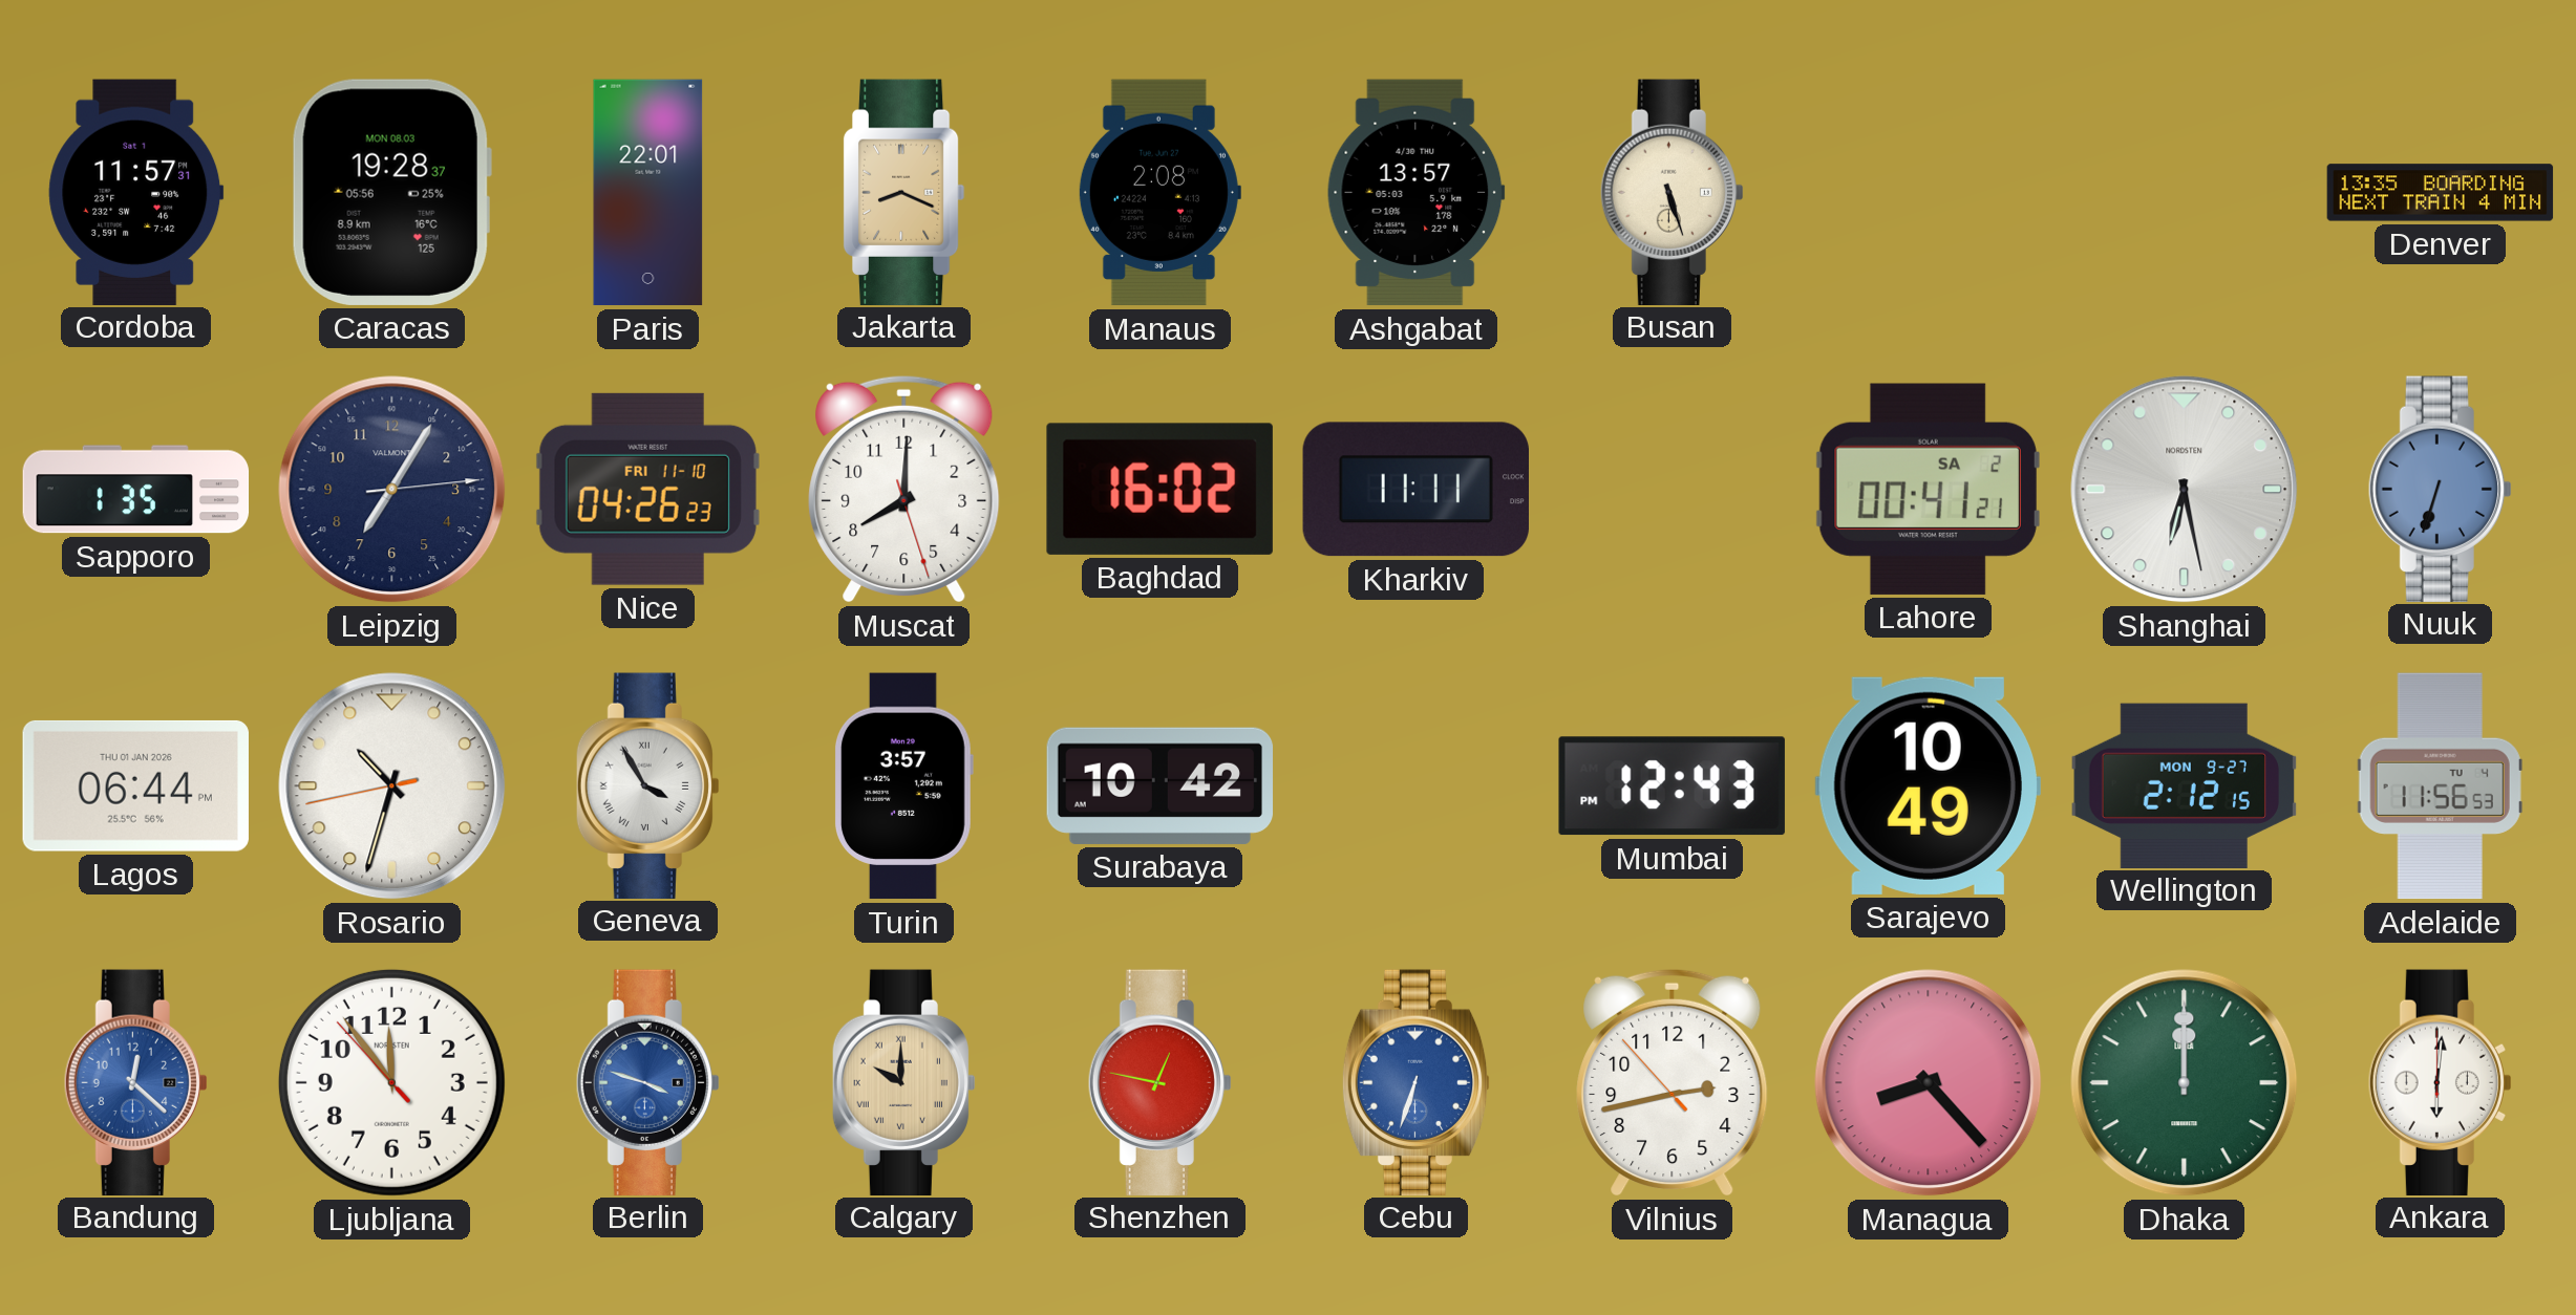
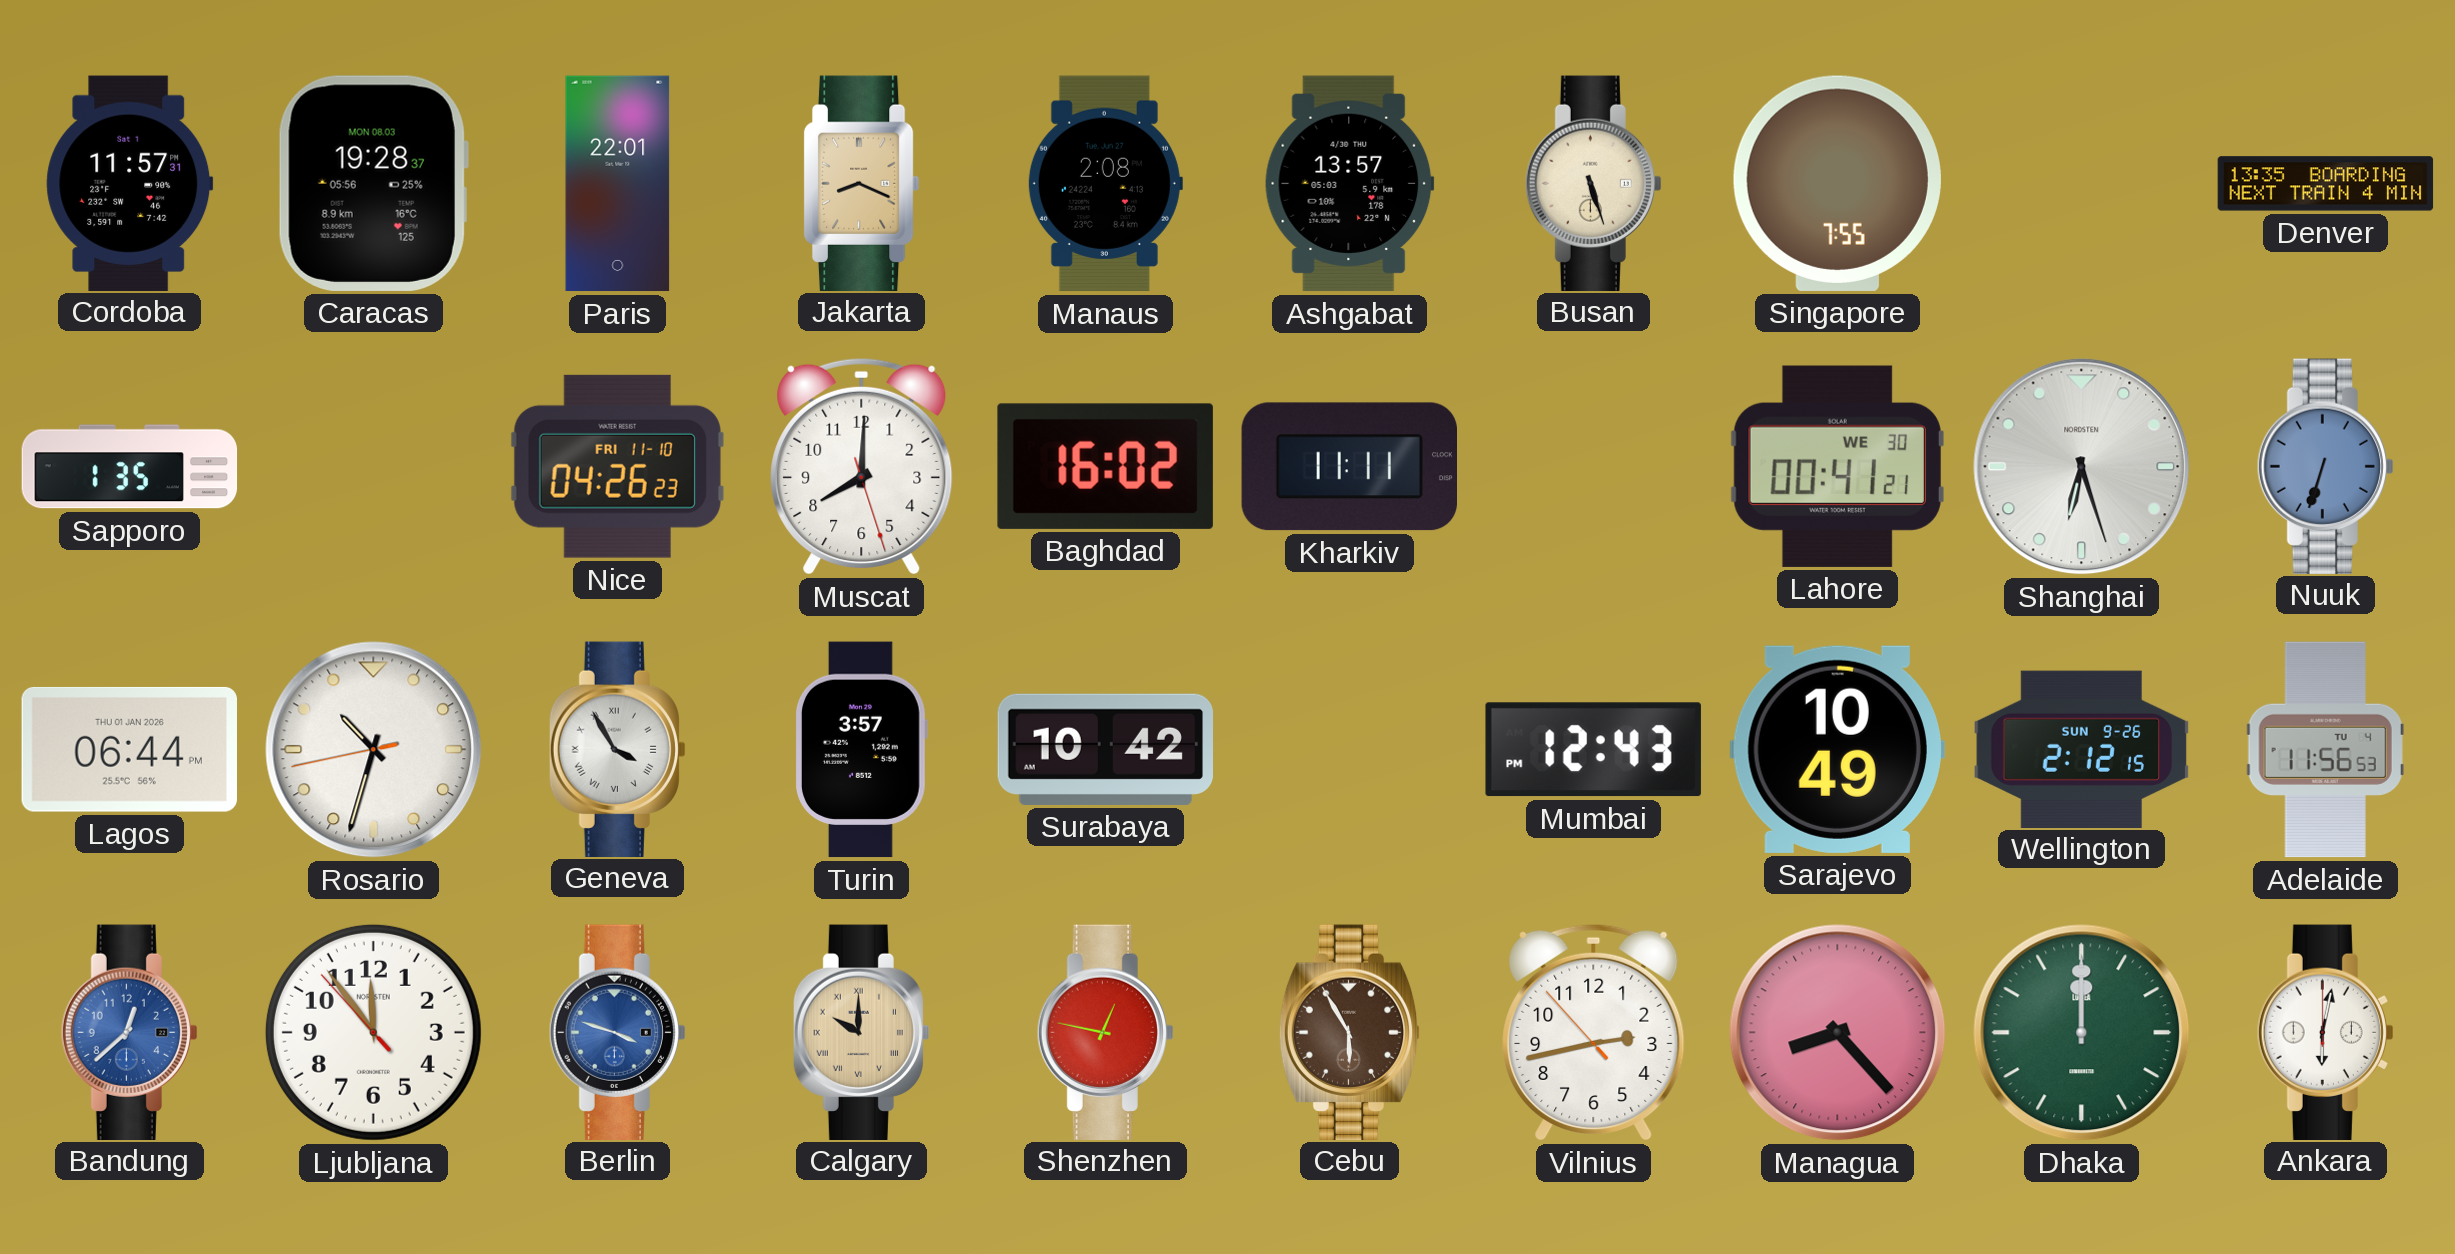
Singapore: none -> 7:55
Leipzig: 7:05 -> none
Lahore date: SA 2 -> WE 30
Shanghai: 6:28 -> 6:27
Wellington date: MON 9-27 -> SUN 9-26
Bandung: 12:22 -> 12:38
Cebu: 6:33 -> 5:55
Cebu dial: blue -> brown
Ankara: 6:01 -> 6:02
